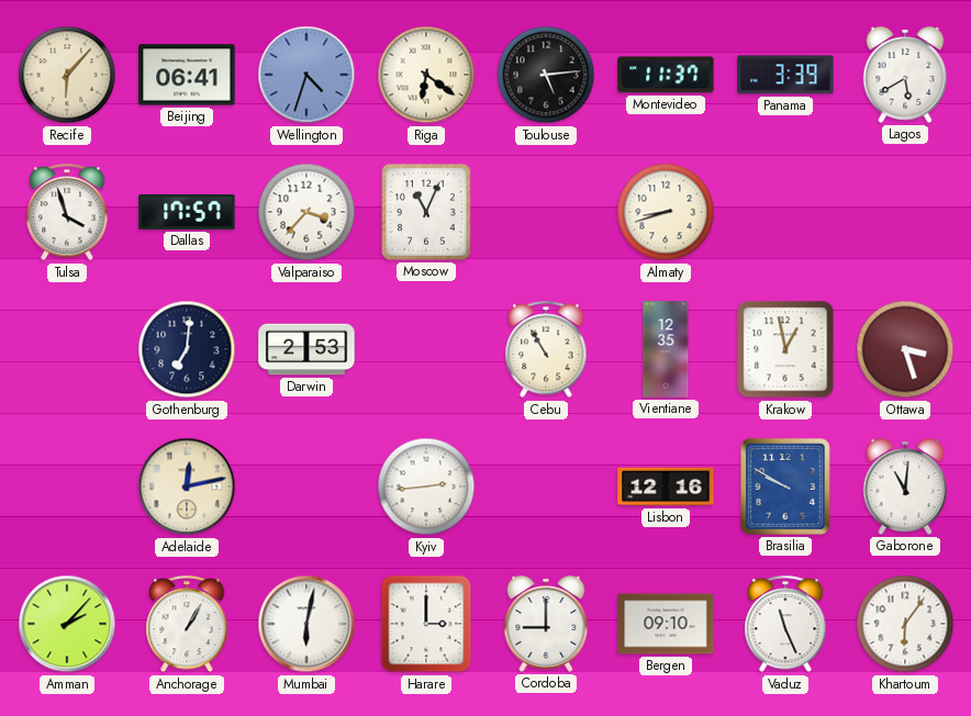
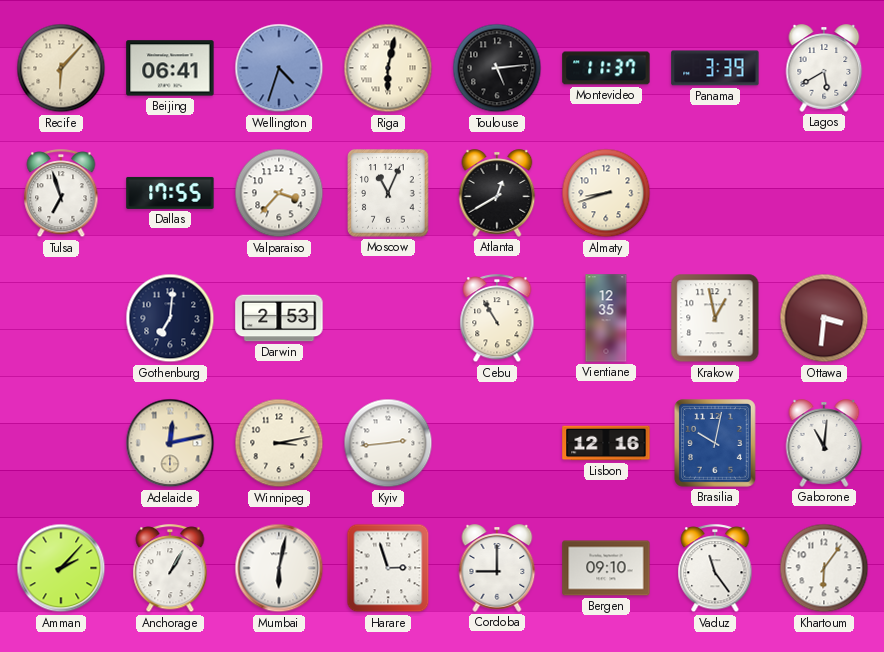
Riga: 6:21 -> 6:02
Tulsa: 3:57 -> 6:57
Dallas: 17:57 -> 17:55
Atlanta: none -> 12:40
Ottawa: 3:27 -> 3:31
Winnipeg: none -> 3:13
Brasilia: 9:50 -> 10:02
Harare: 3:00 -> 2:57
Vaduz: 11:26 -> 11:24
